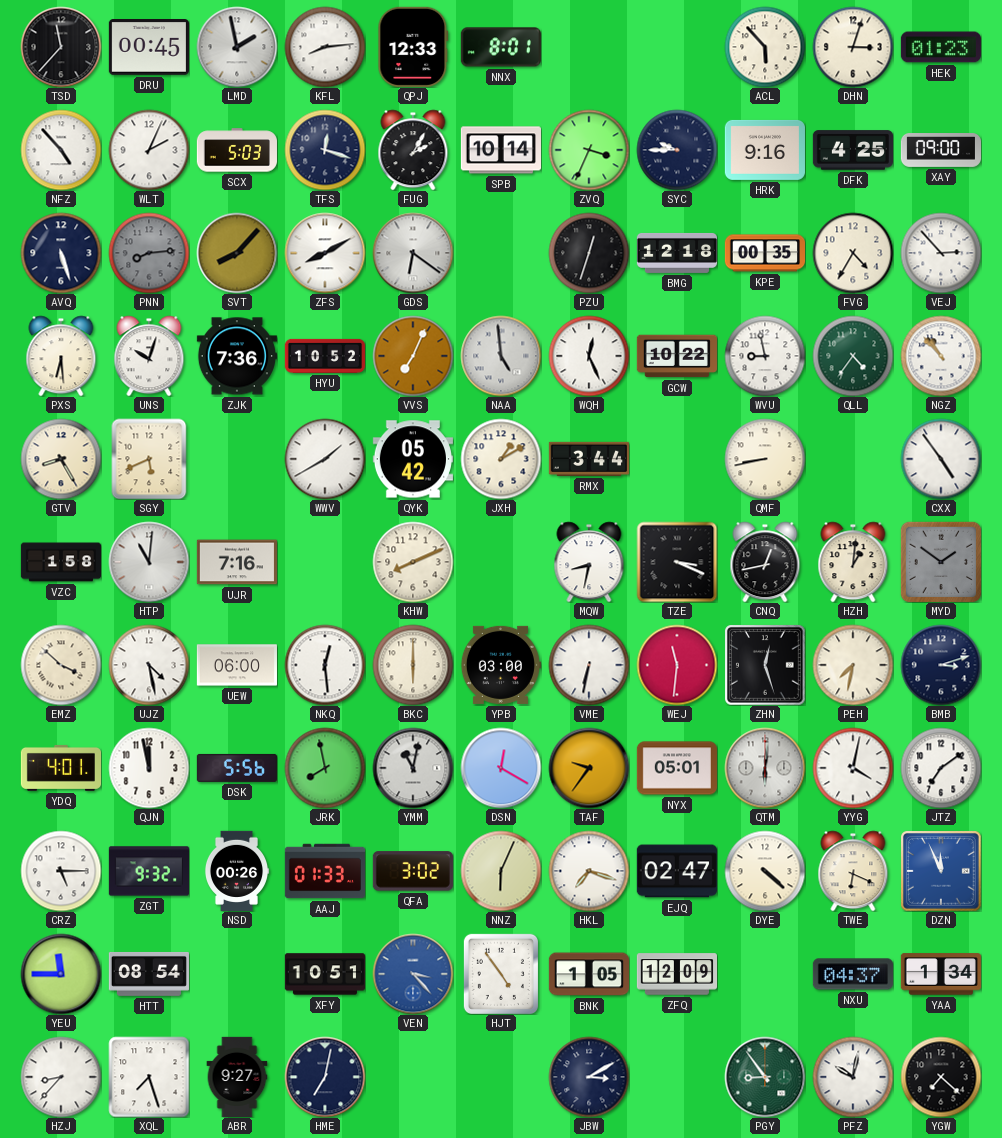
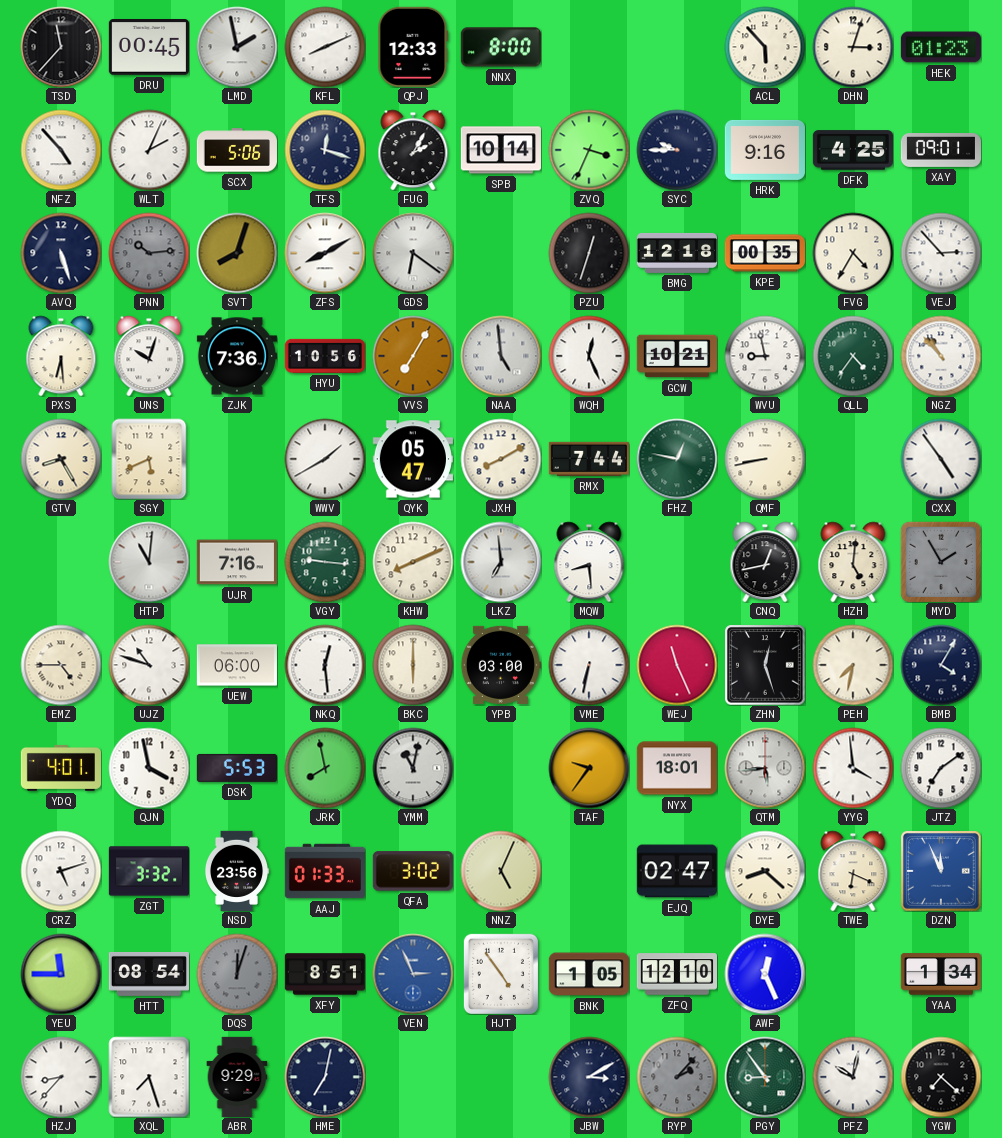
KFL: 8:14 -> 8:11
NNX: 8:01 -> 8:00
SCX: 5:03 -> 5:06
XAY: 09:00 -> 09:01
PNN: 8:14 -> 10:14
SVT: 8:07 -> 8:03
HYU: 10:52 -> 10:56
VVS: 7:04 -> 7:05
GCW: 10:22 -> 10:21
QYK: 05:42 -> 05:47
JXH: 1:10 -> 8:10
RMX: 3:44 -> 7:44
FHZ: none -> 12:47
VZC: 1:58 -> none
VGY: none -> 9:16
LKZ: none -> 6:59
MQW: 8:32 -> 8:29
TZE: 3:19 -> none
HZH: 1:01 -> 5:01
MYD: 1:51 -> 1:55
EMZ: 3:52 -> 4:45
UJZ: 4:28 -> 10:48
WEJ: 11:31 -> 11:26
BMB: 3:12 -> 4:05
QJN: 11:58 -> 3:58
DSK: 5:56 -> 5:53
DSN: 12:20 -> none
NYX: 05:01 -> 18:01
QTM: 6:01 -> 5:44
YYG: 4:02 -> 3:59
CRZ: 5:15 -> 5:12
ZGT: 9:32 -> 3:32
NSD: 00:26 -> 23:56
NNZ: 6:04 -> 5:04
HKL: 7:18 -> none
DYE: 4:22 -> 8:22
DQS: none -> 12:03
XFY: 10:51 -> 8:51
VEN: 3:23 -> 2:56
ZFQ: 12:09 -> 12:10
AWF: none -> 12:26
NXU: 04:37 -> none
ABR: 9:27 -> 9:29
RYP: none -> 2:07
